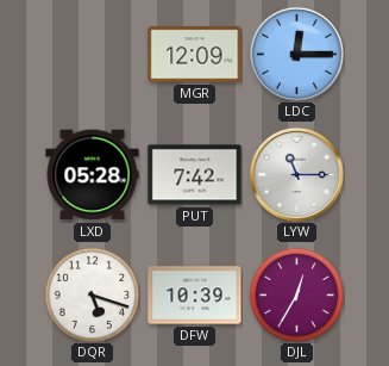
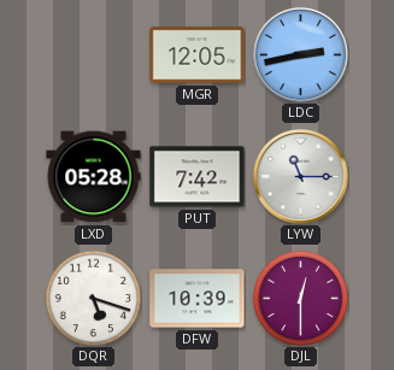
MGR: 12:09 -> 12:05
LDC: 12:15 -> 2:43
DJL: 12:35 -> 12:30
